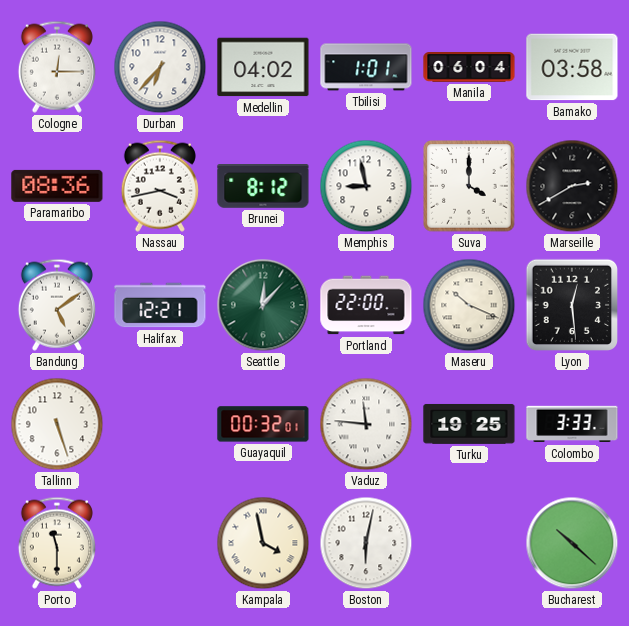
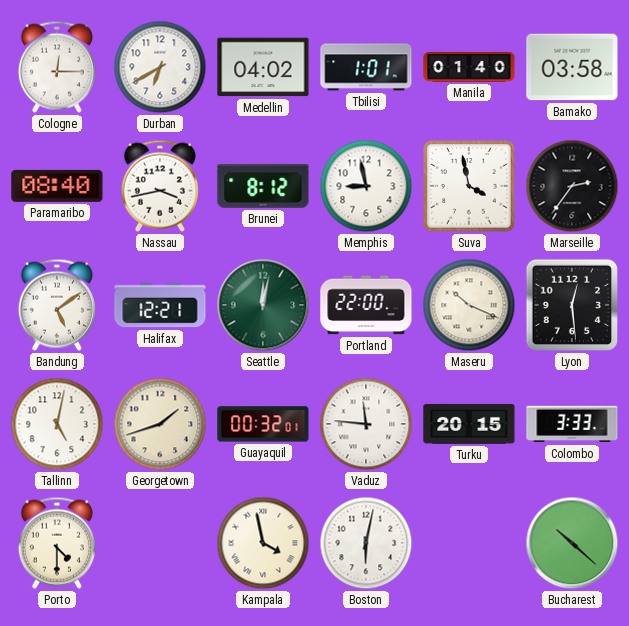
Durban: 6:37 -> 6:40
Manila: 06:04 -> 01:40
Paramaribo: 08:36 -> 08:40
Suva: 4:00 -> 3:58
Marseille: 2:40 -> 2:36
Seattle: 12:07 -> 12:02
Tallinn: 5:27 -> 5:02
Georgetown: none -> 1:42
Turku: 19:25 -> 20:15
Porto: 11:30 -> 4:30
